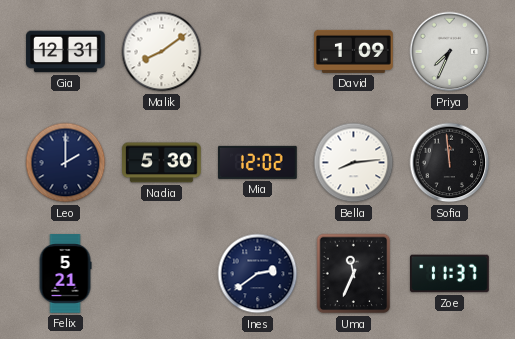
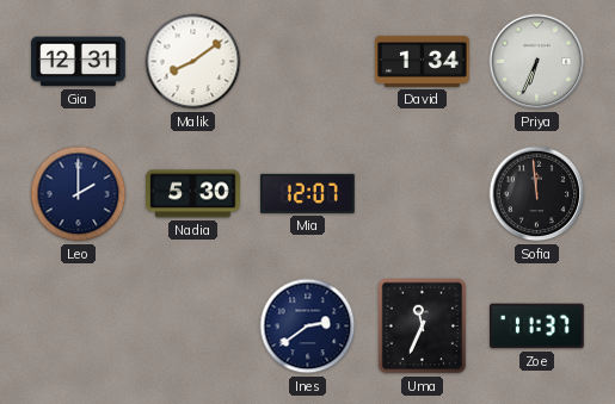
David: 1:09 -> 1:34
Priya: 7:34 -> 6:34
Mia: 12:02 -> 12:07
Bella: 8:14 -> none
Felix: 5:21 -> none
